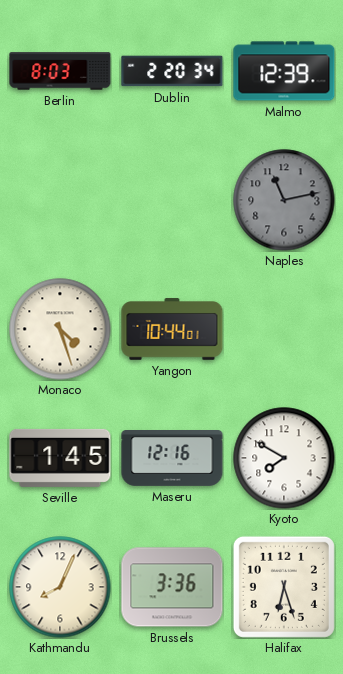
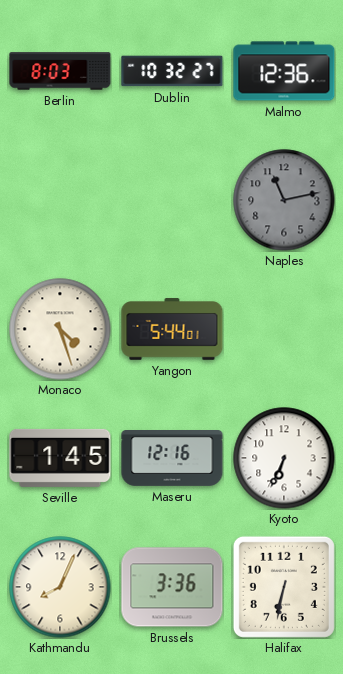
Dublin: 2:20 -> 10:32
Malmo: 12:39 -> 12:36
Yangon: 10:44 -> 5:44
Kyoto: 7:50 -> 6:34
Halifax: 6:27 -> 6:32
